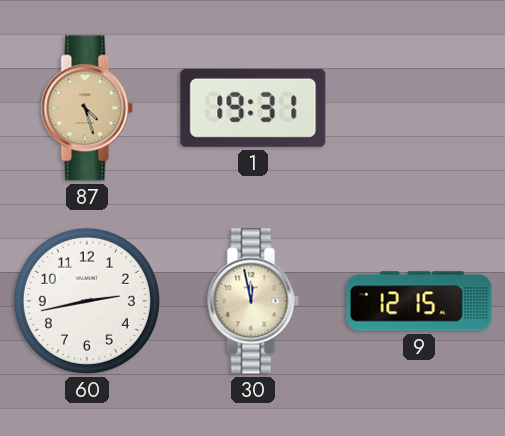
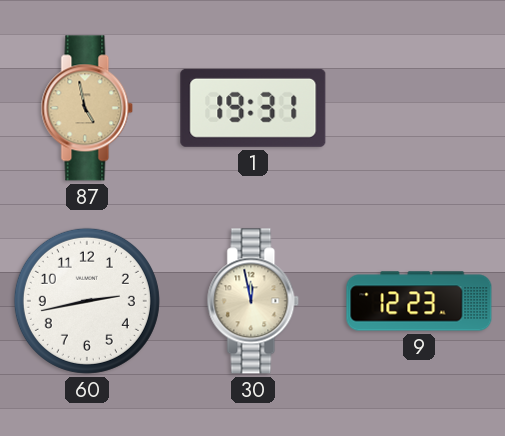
87: 4:27 -> 4:58
9: 12:15 -> 12:23
